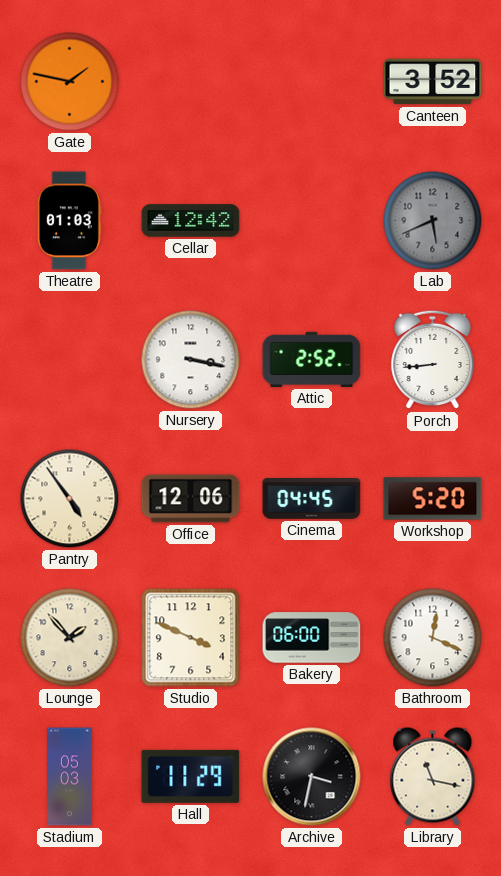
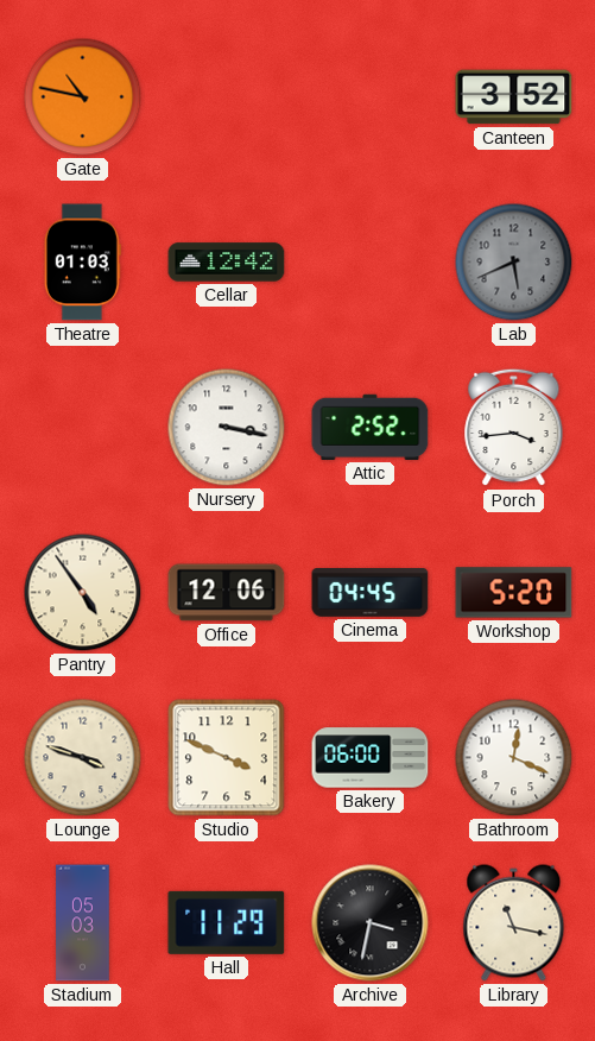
Gate: 1:47 -> 10:47
Porch: 8:44 -> 3:44
Lounge: 1:53 -> 3:48
